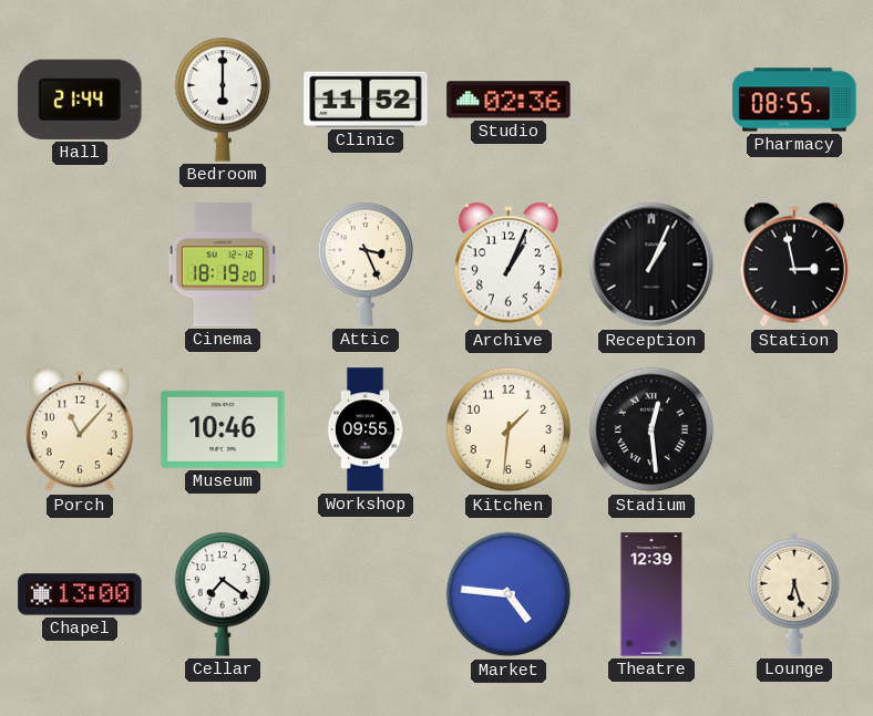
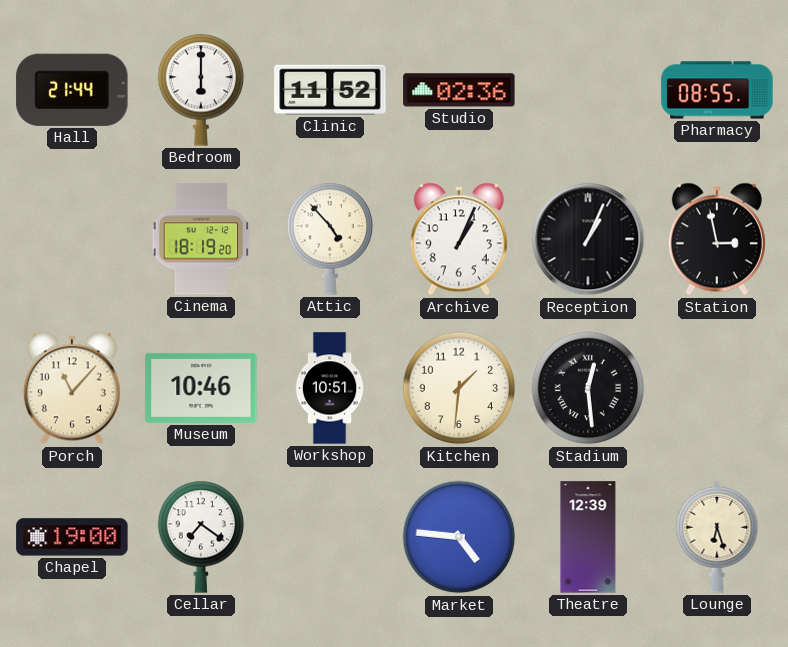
Attic: 3:26 -> 4:53
Workshop: 09:55 -> 10:51
Chapel: 13:00 -> 19:00
